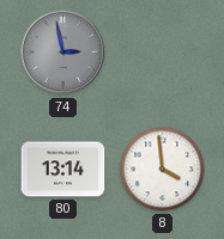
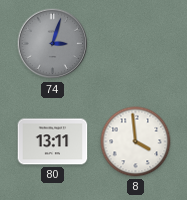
74: 2:58 -> 3:03
80: 13:14 -> 13:11
